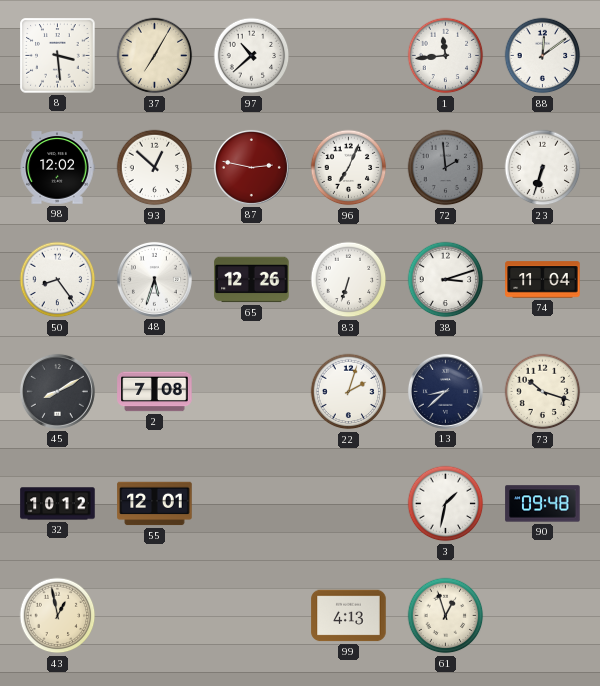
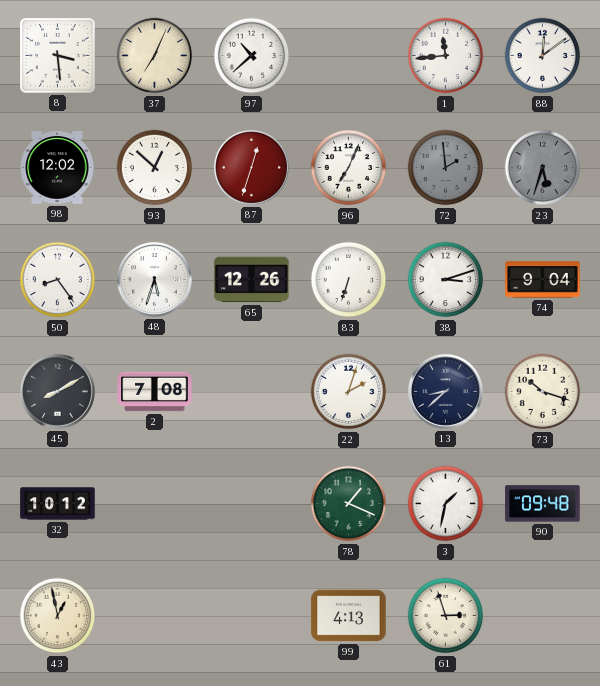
37: 7:05 -> 7:04
87: 2:47 -> 12:33
23: 6:33 -> 5:33
23 dial: white -> grey
74: 11:04 -> 9:04
55: 12:01 -> none
78: none -> 1:19
61: 12:57 -> 2:57
